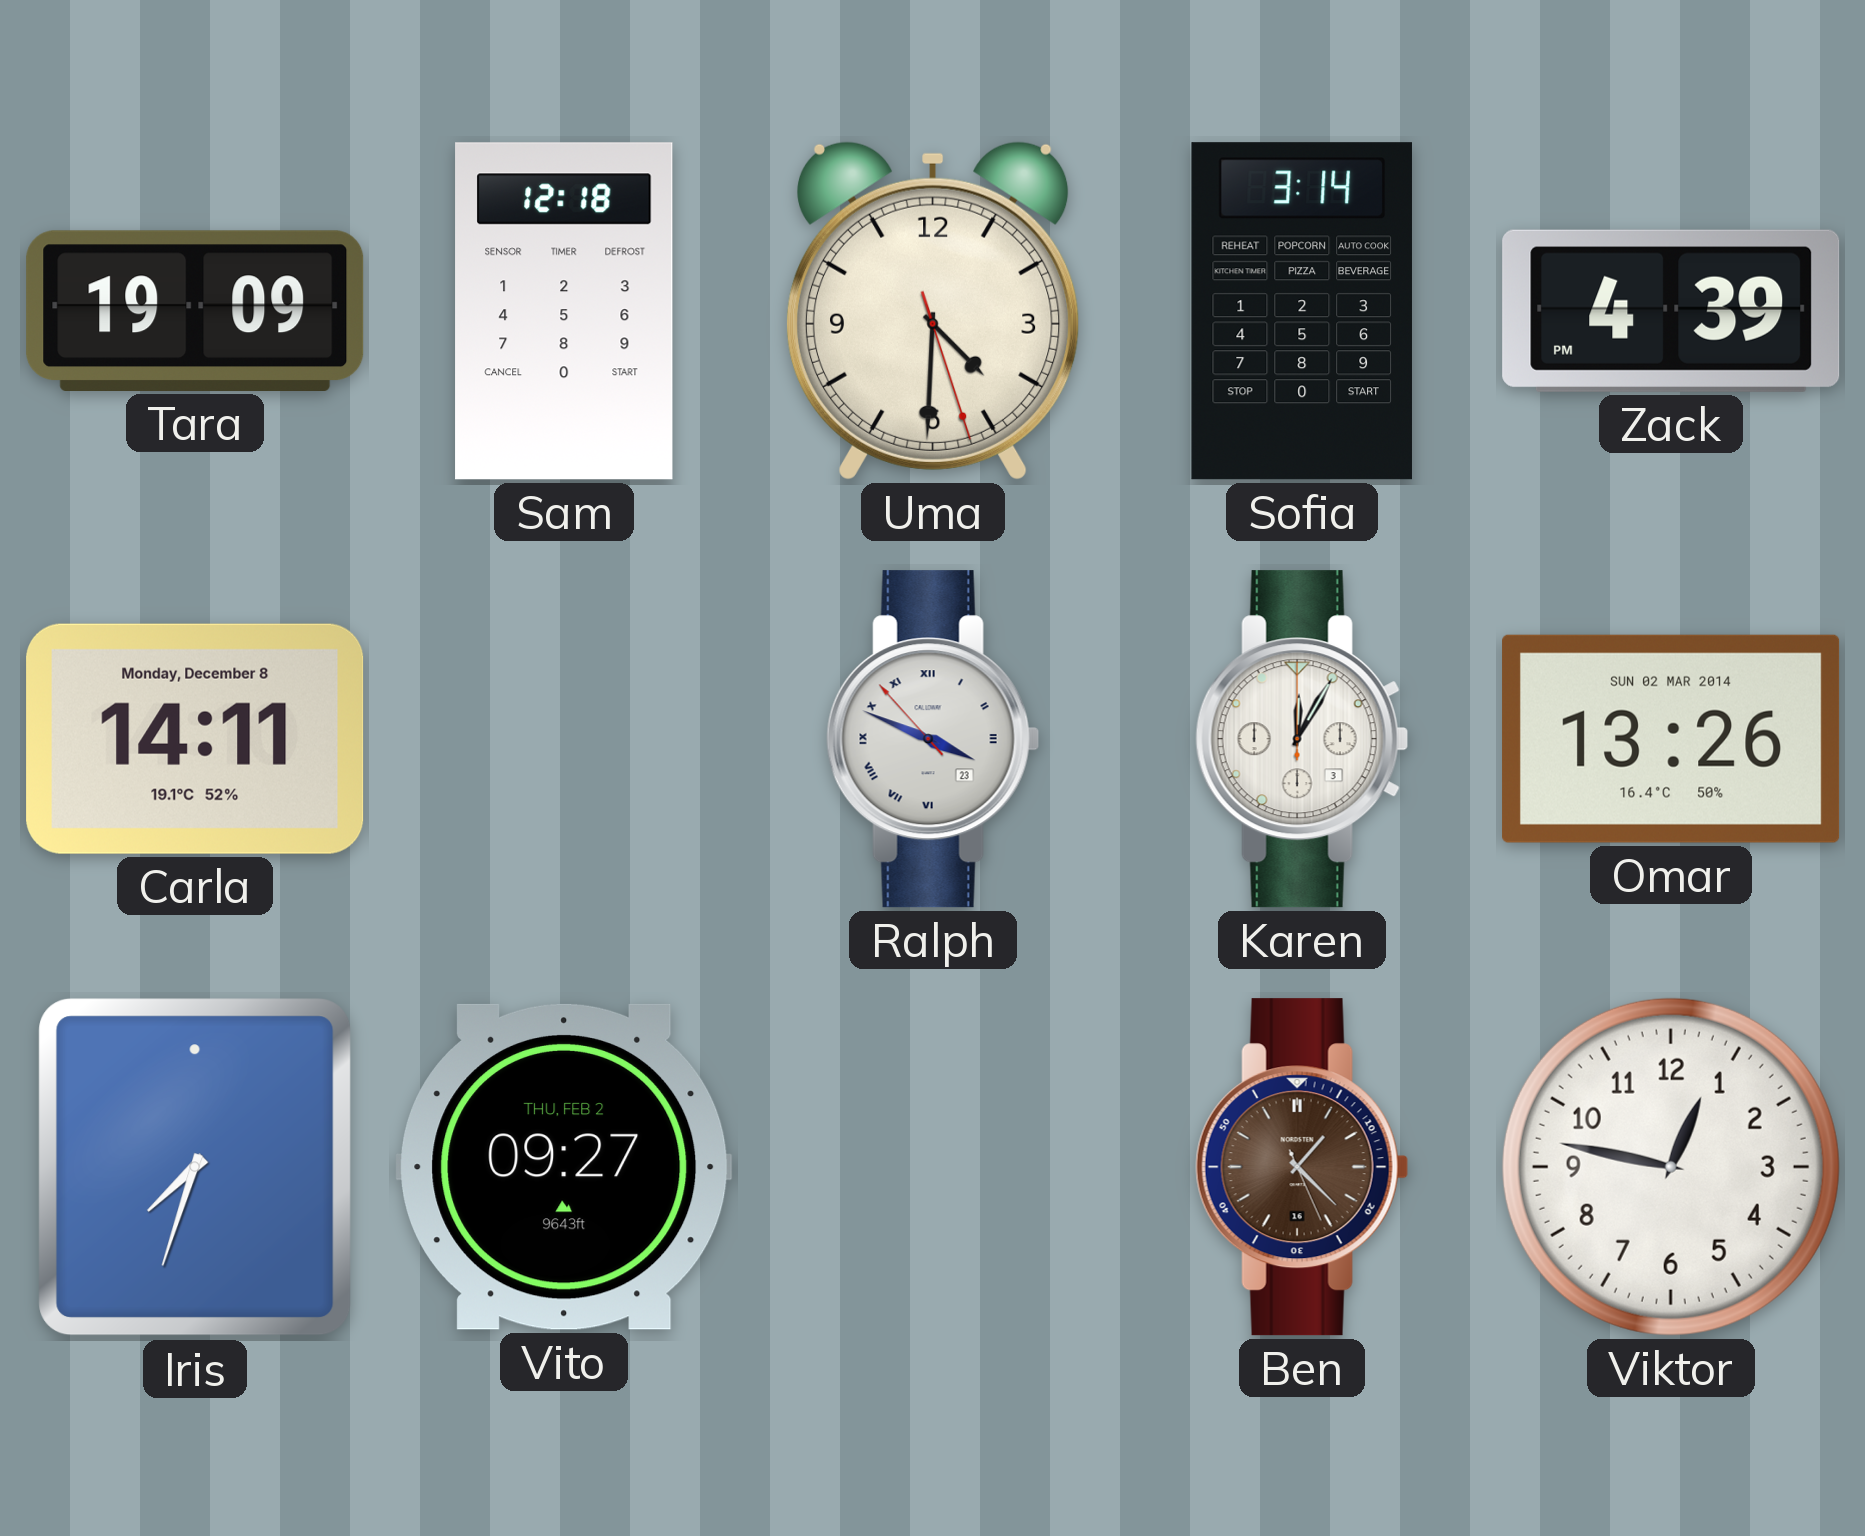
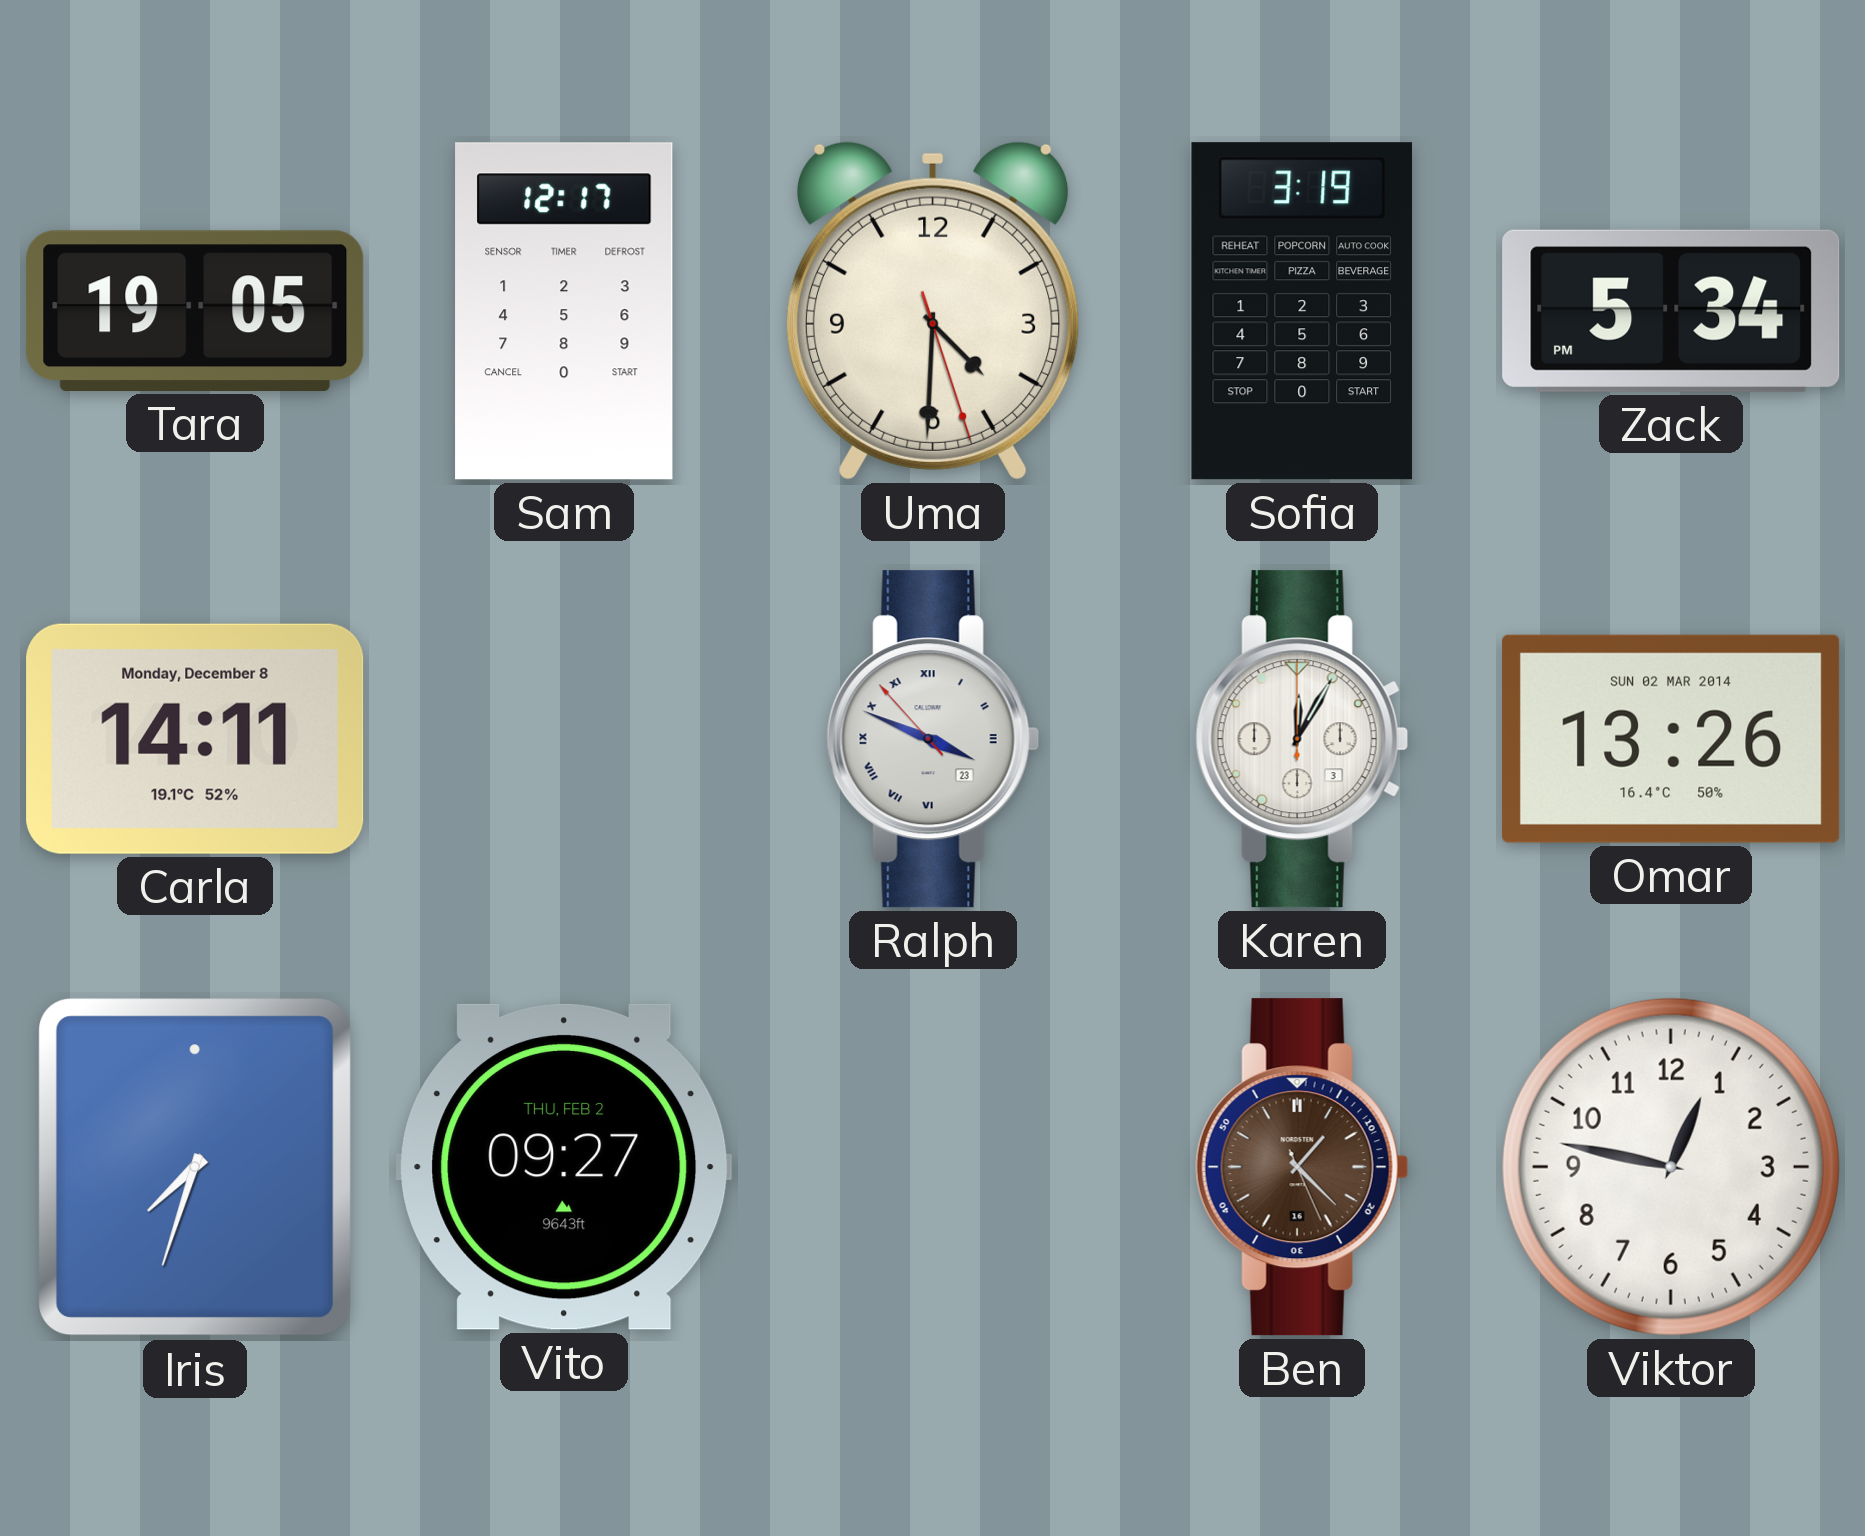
Tara: 19:09 -> 19:05
Sam: 12:18 -> 12:17
Sofia: 3:14 -> 3:19
Zack: 4:39 -> 5:34
